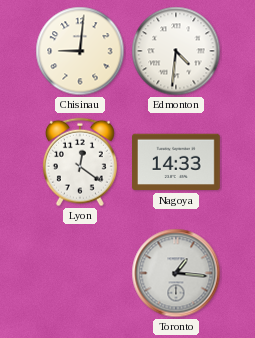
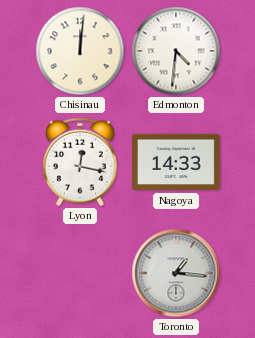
Chisinau: 9:01 -> 12:01
Lyon: 12:21 -> 12:17
